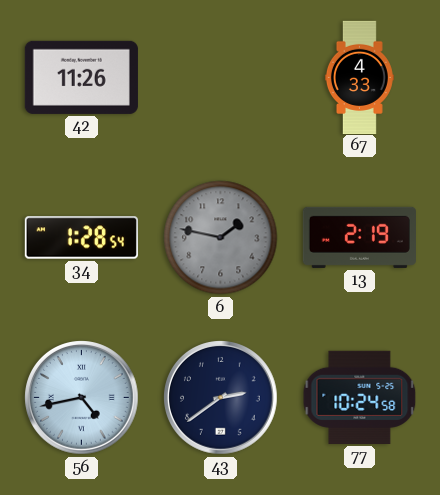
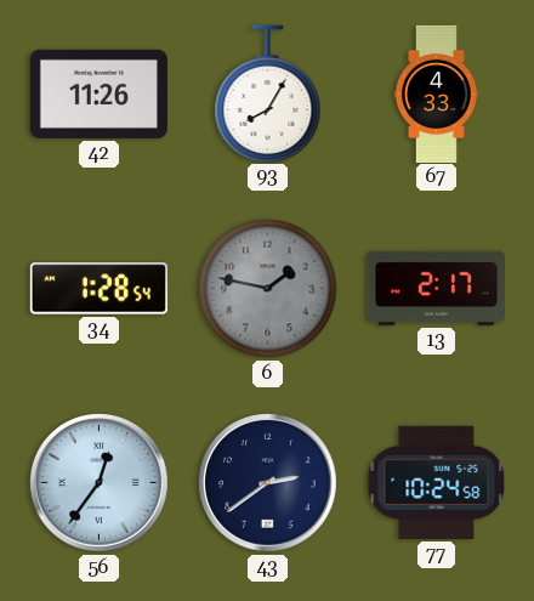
93: none -> 8:05
13: 2:19 -> 2:17
56: 4:43 -> 12:36
